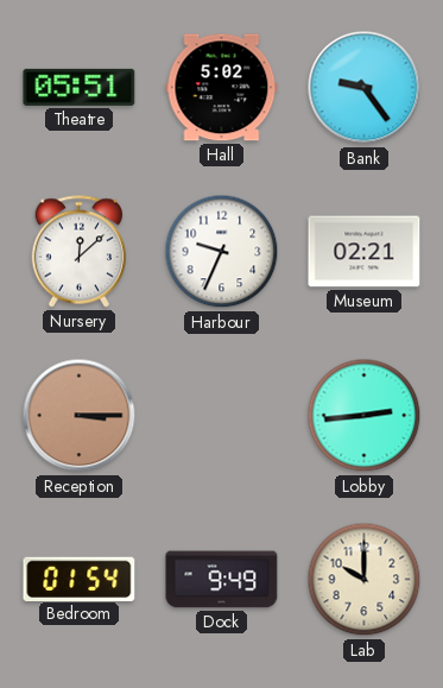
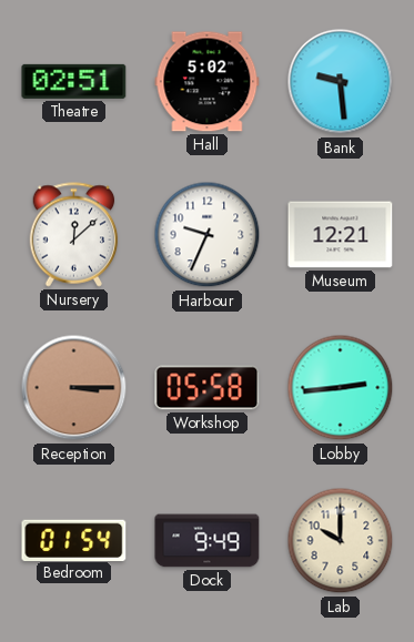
Theatre: 05:51 -> 02:51
Bank: 9:24 -> 9:29
Museum: 02:21 -> 12:21
Workshop: none -> 05:58
